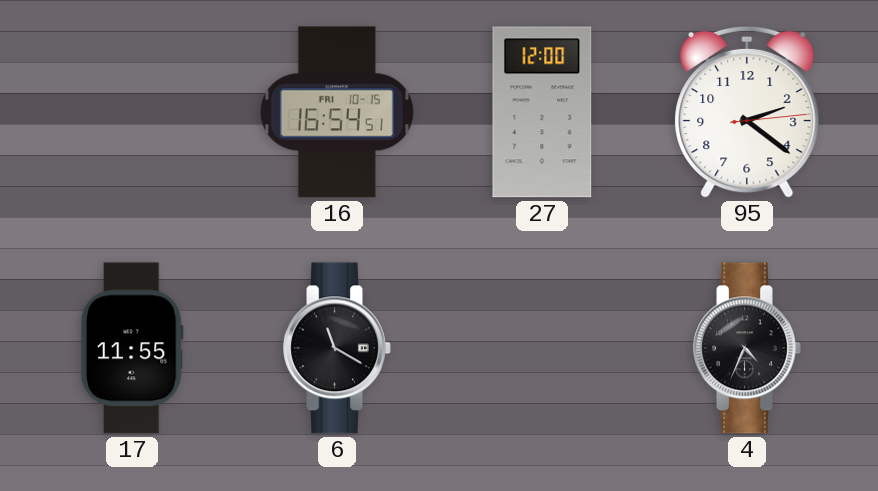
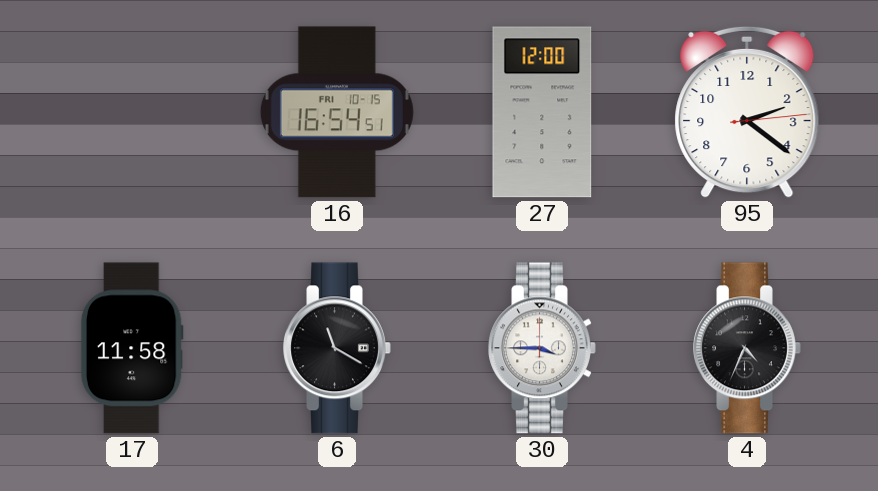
17: 11:55 -> 11:58
30: none -> 3:45
